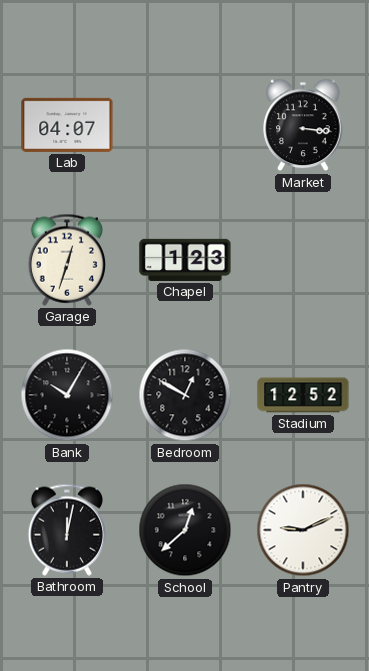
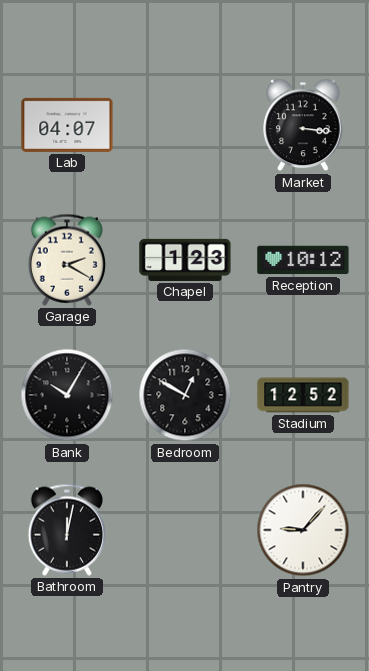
Garage: 12:33 -> 2:20
Reception: none -> 10:12
School: 12:38 -> none
Pantry: 9:11 -> 9:07
